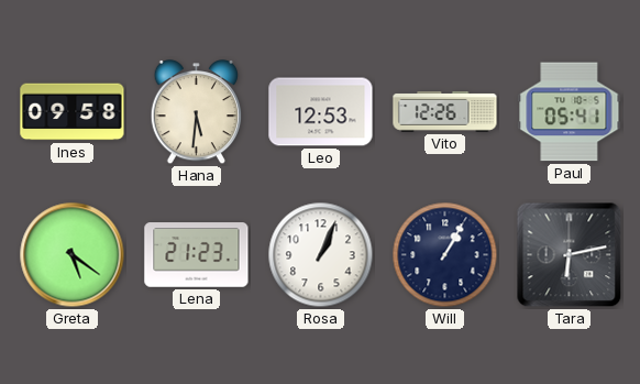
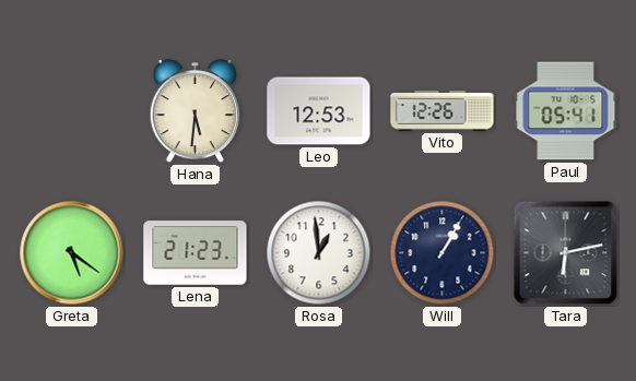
Ines: 09:58 -> none
Rosa: 1:04 -> 12:59
